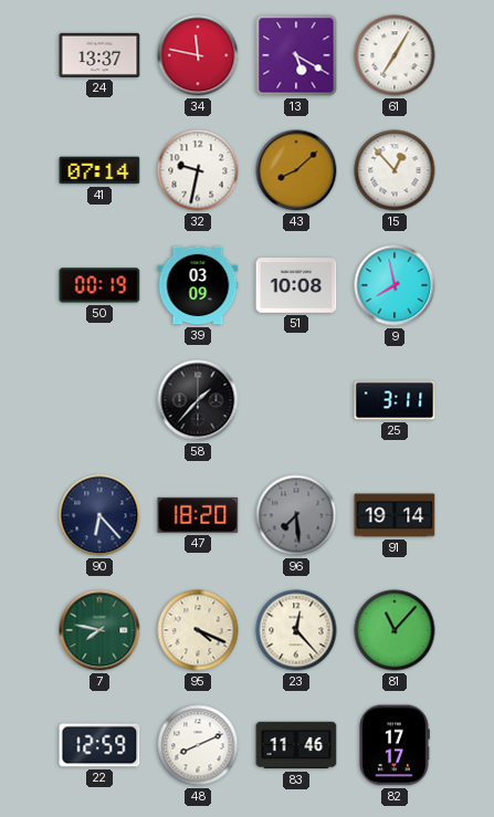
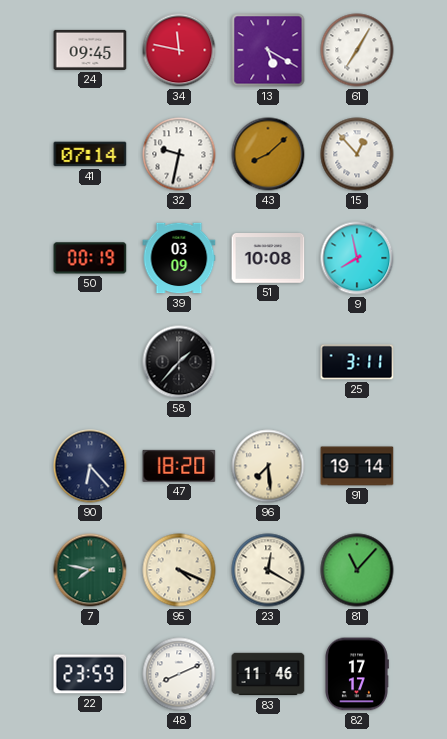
24: 13:37 -> 09:45
96 dial: grey -> cream
23: 12:23 -> 12:20
22: 12:59 -> 23:59
